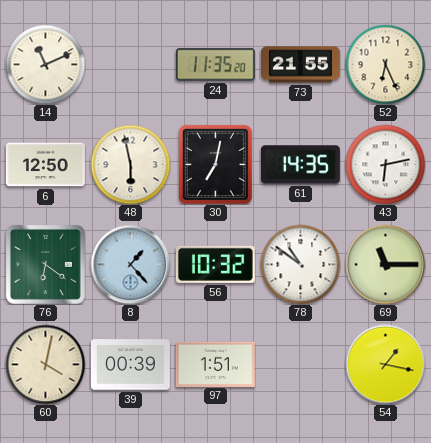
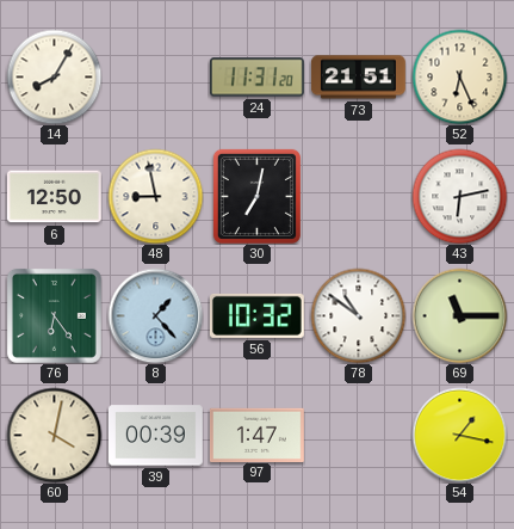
14: 11:11 -> 8:05
24: 11:35 -> 11:31
73: 21:55 -> 21:51
48: 5:58 -> 8:58
61: 14:35 -> none
76: 6:21 -> 6:24
97: 1:51 -> 1:47
